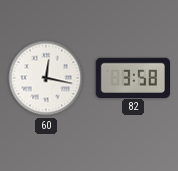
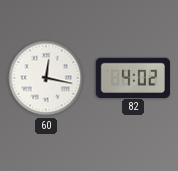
82: 3:58 -> 4:02
